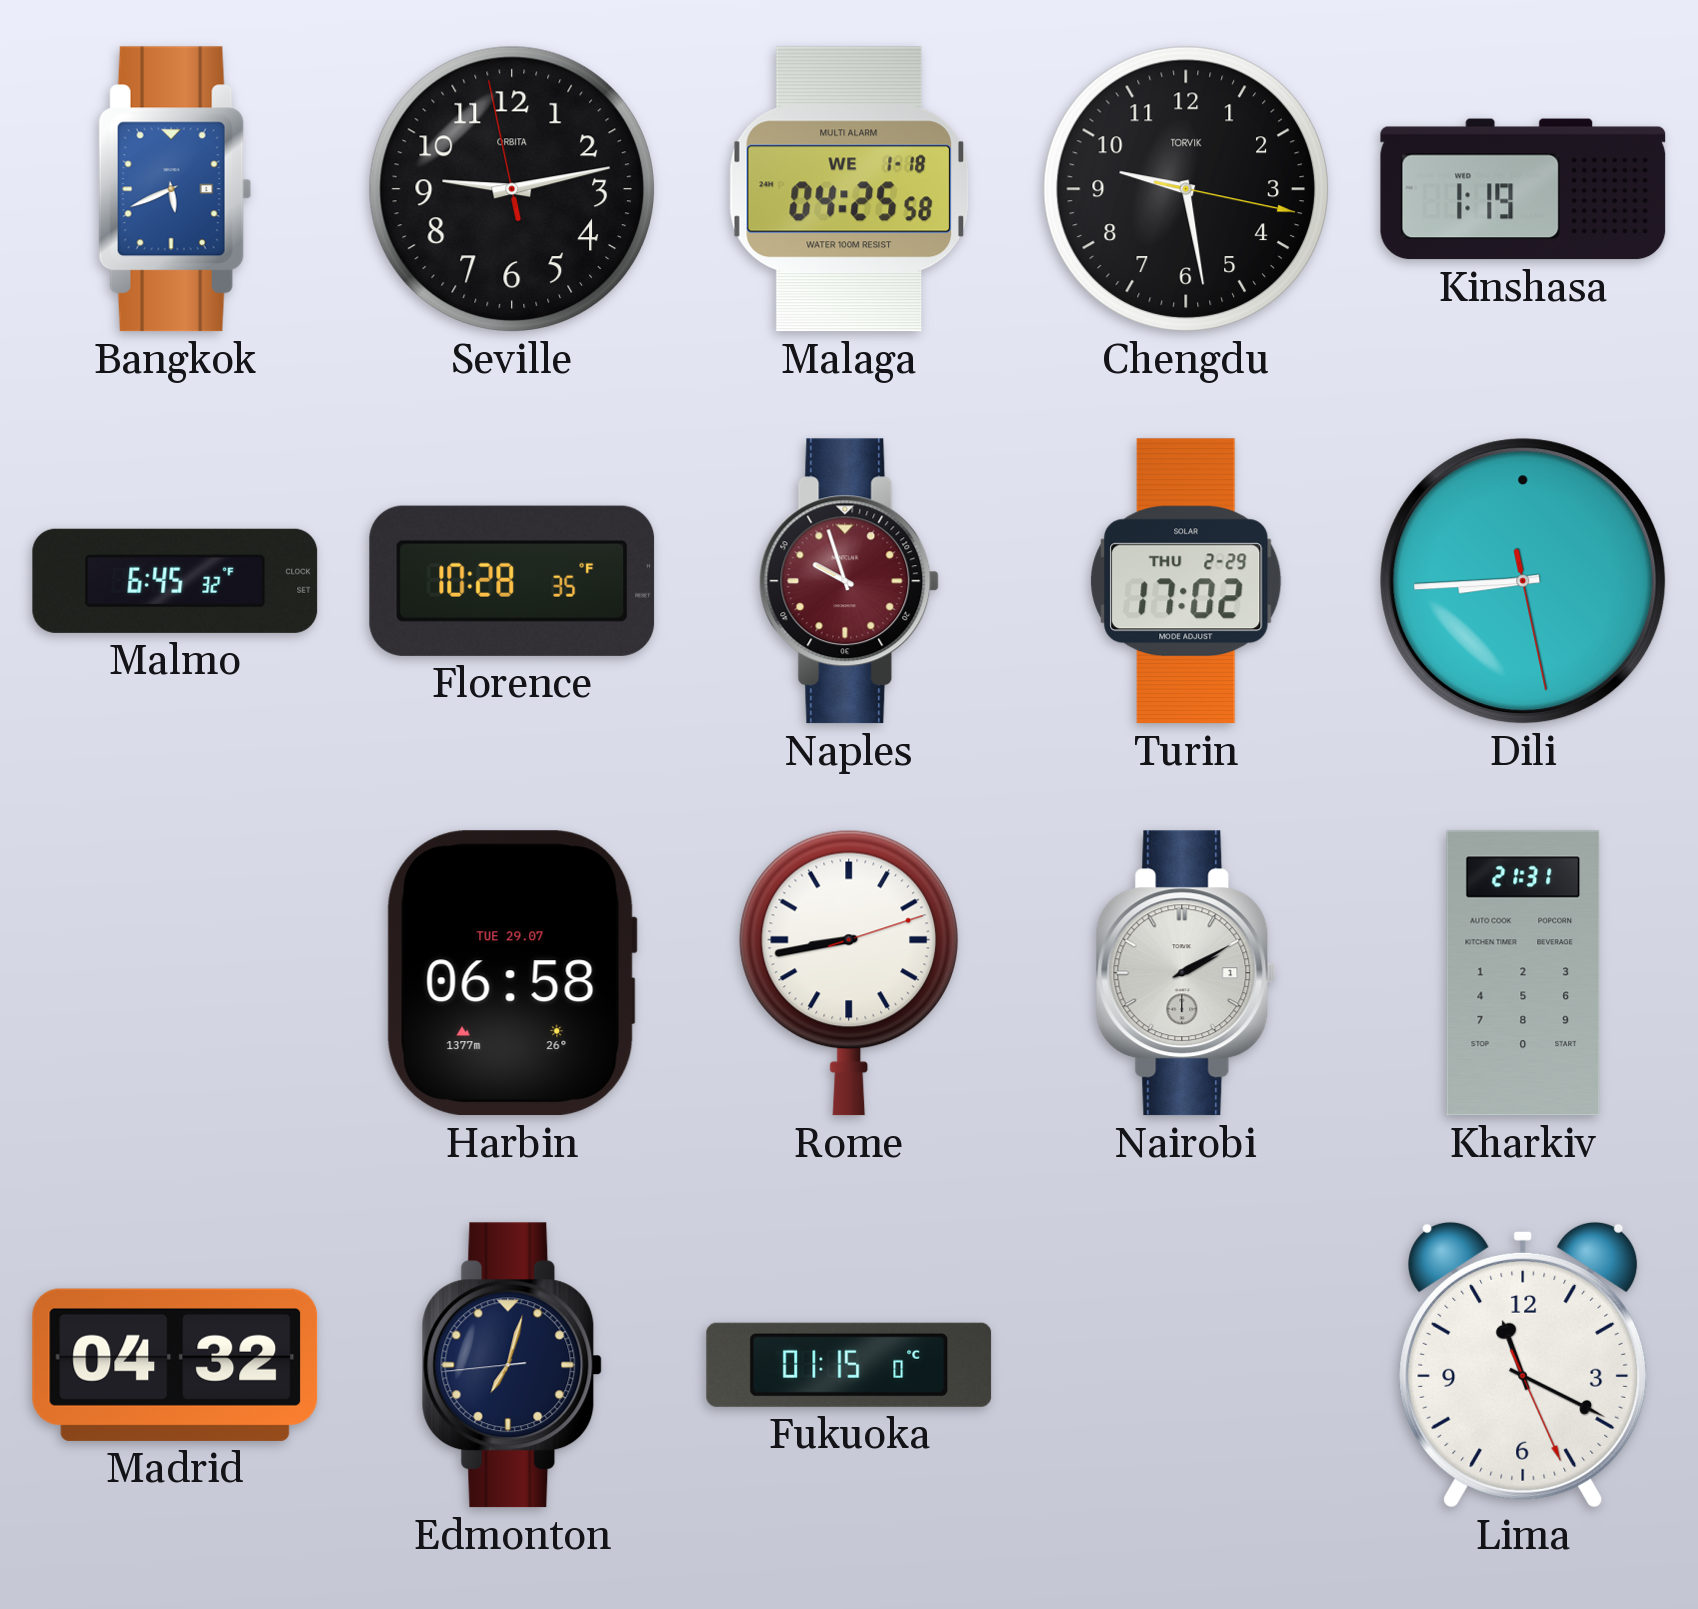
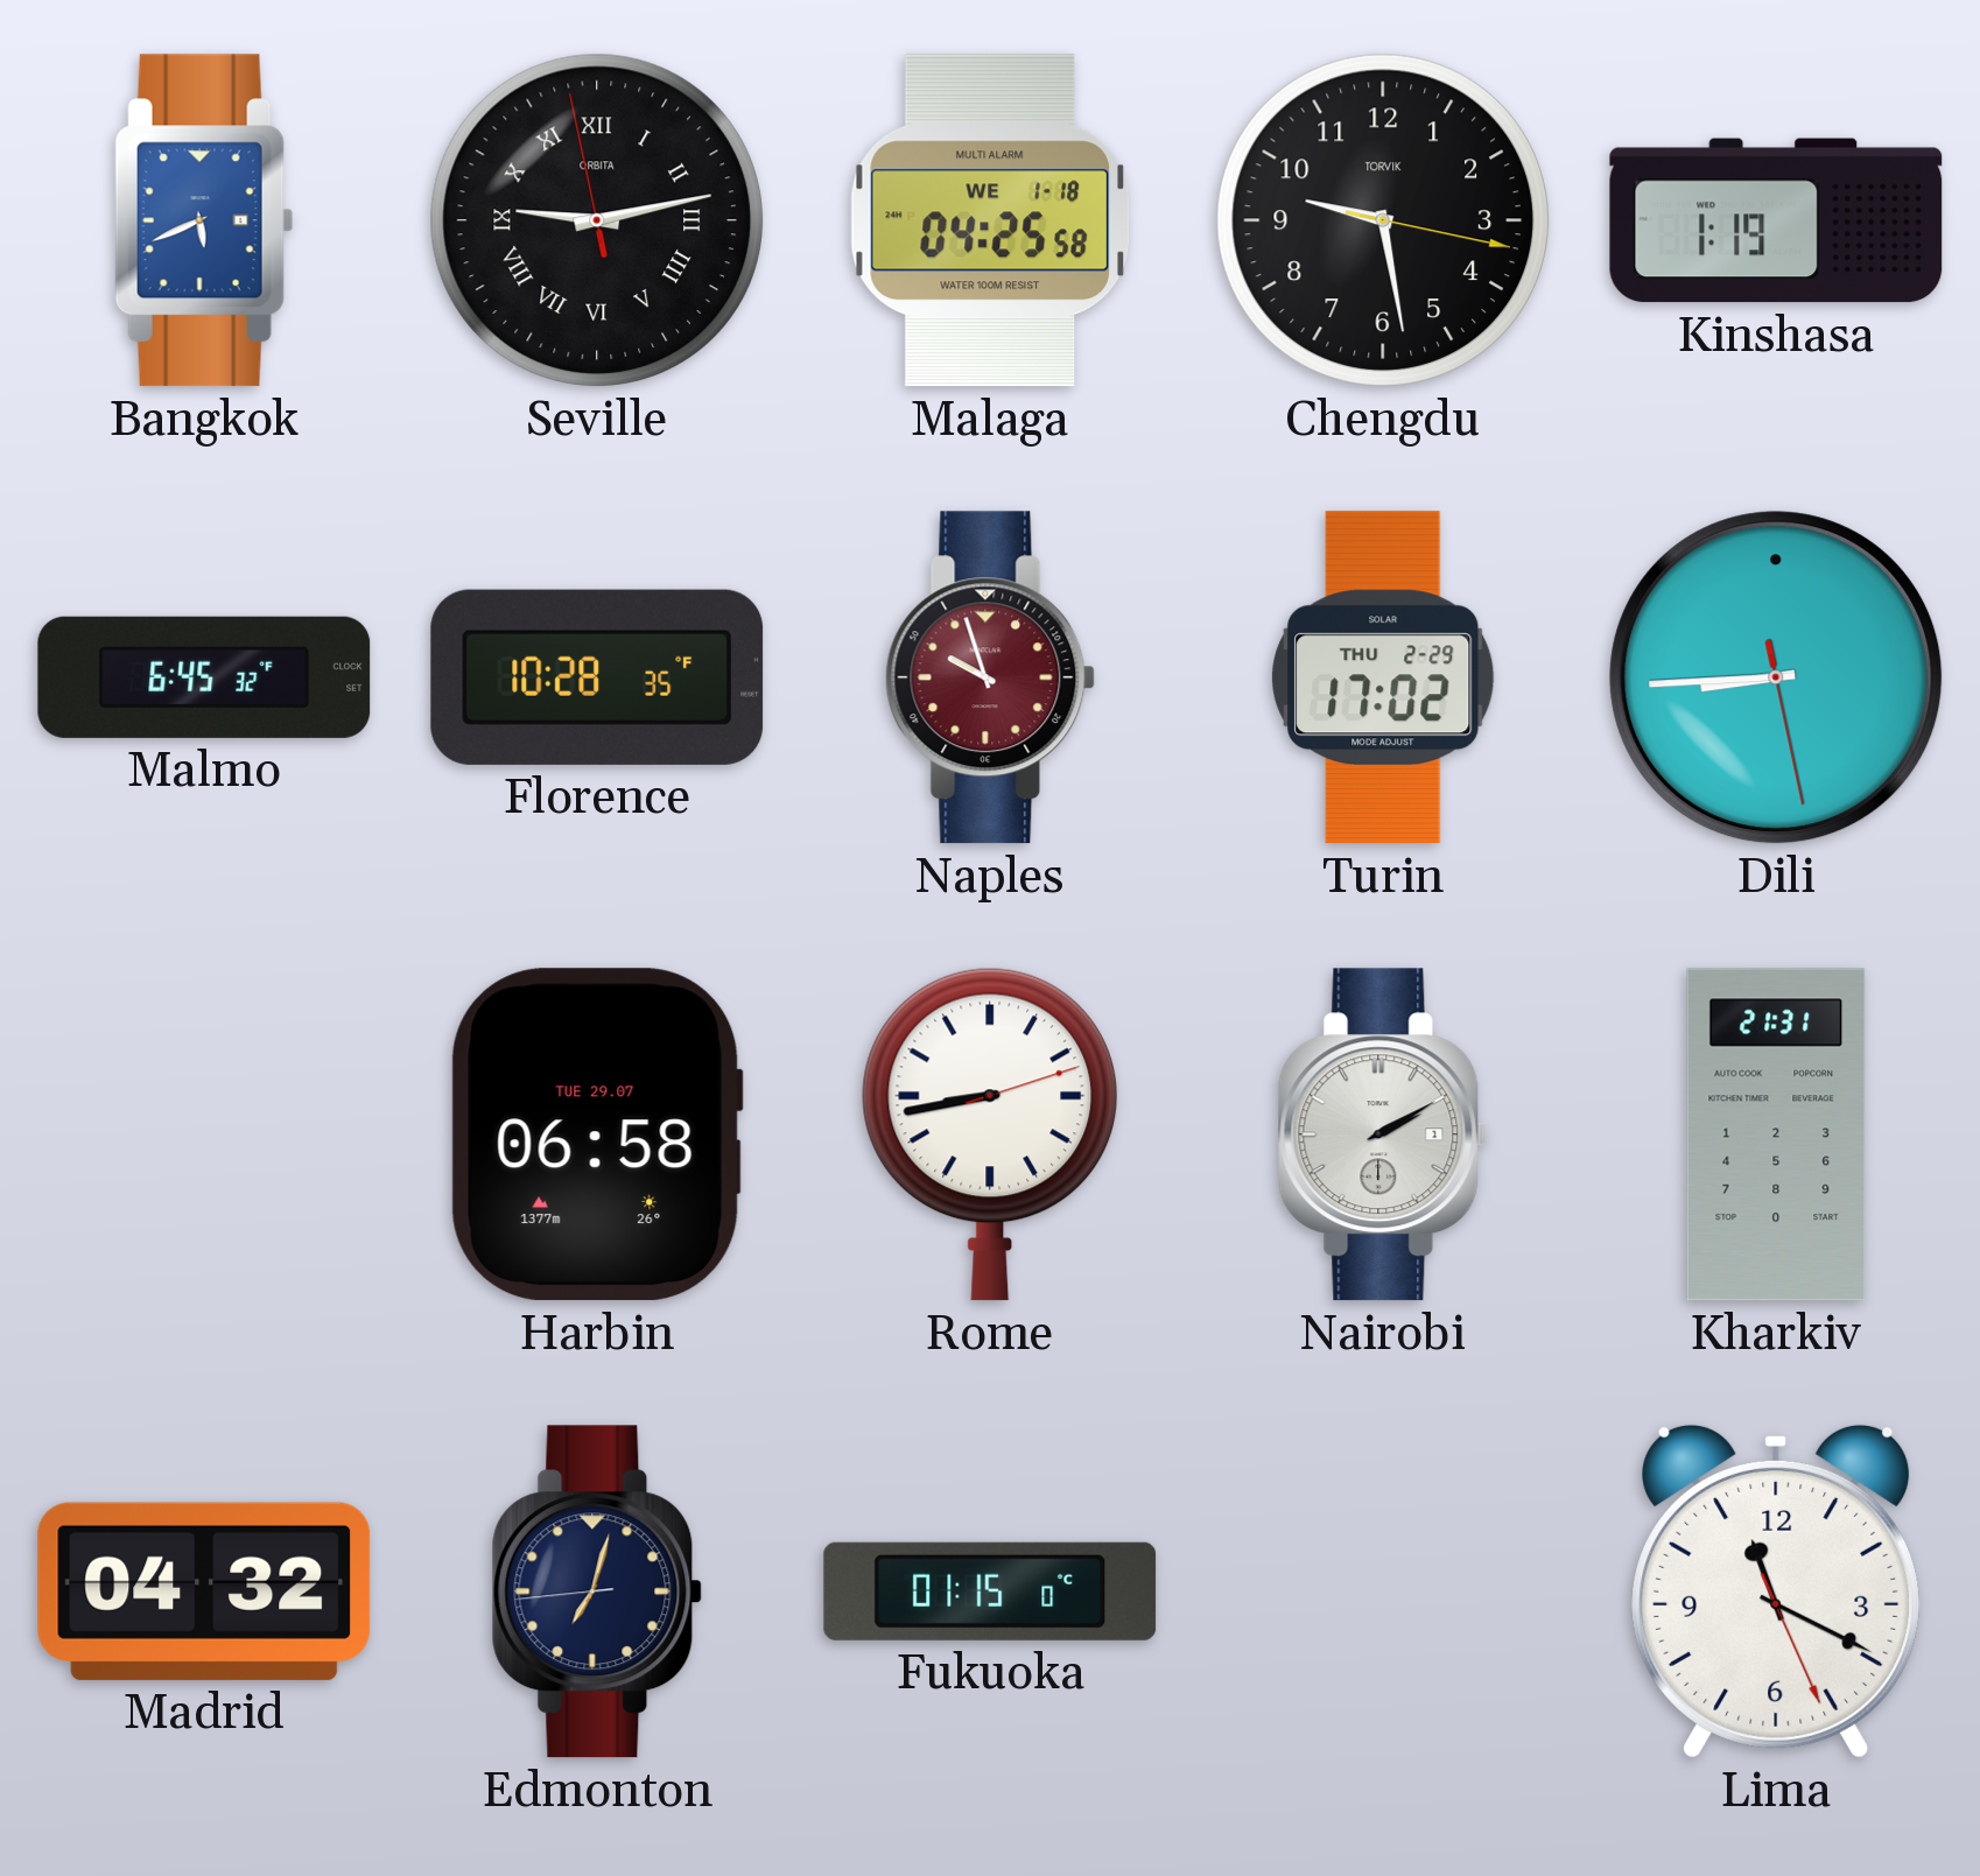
Seville numerals: Arabic -> Roman
